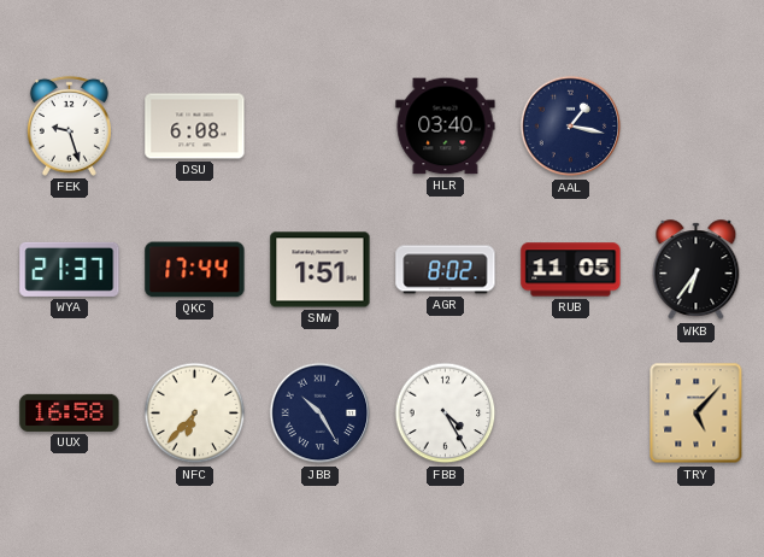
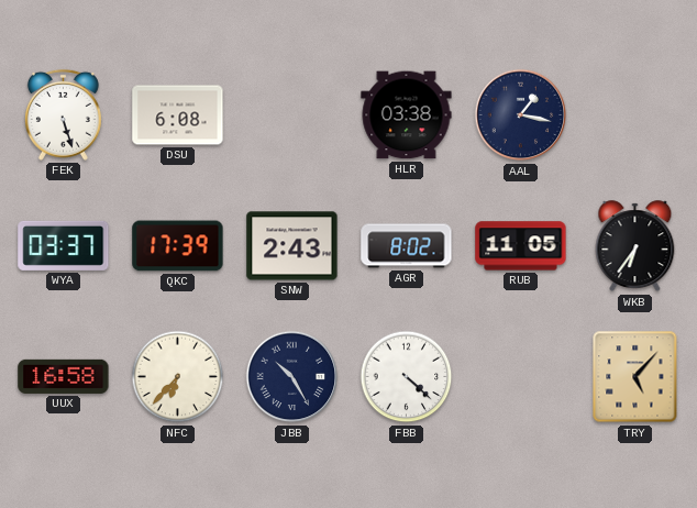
FEK: 9:27 -> 5:27
HLR: 03:40 -> 03:38
WYA: 21:37 -> 03:37
QKC: 17:44 -> 17:39
SNW: 1:51 -> 2:43
FBB: 4:25 -> 4:22
